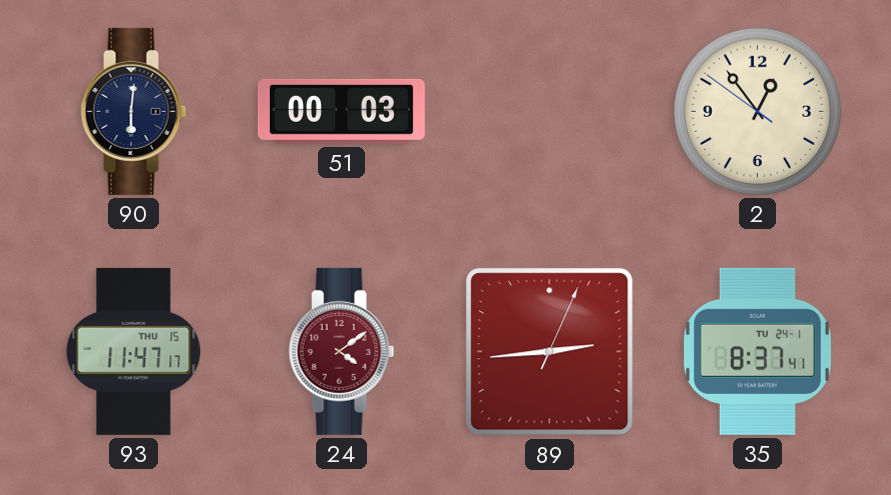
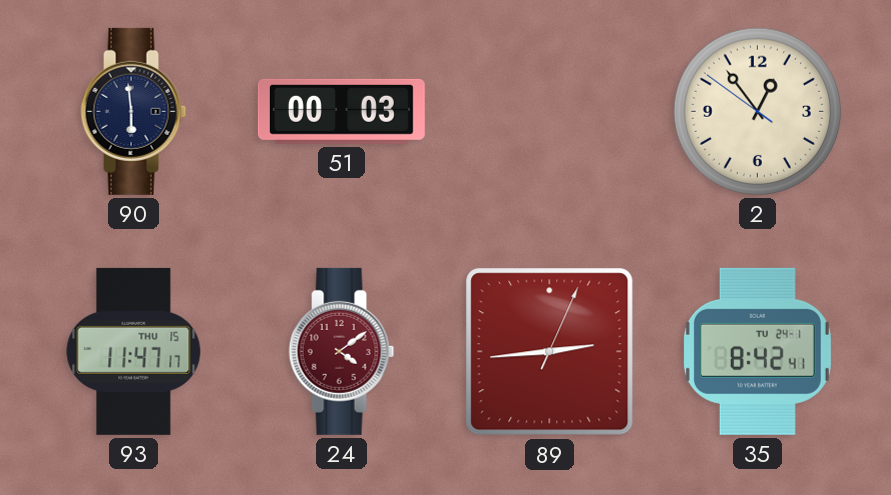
90: 6:01 -> 5:59
35: 8:37 -> 8:42
